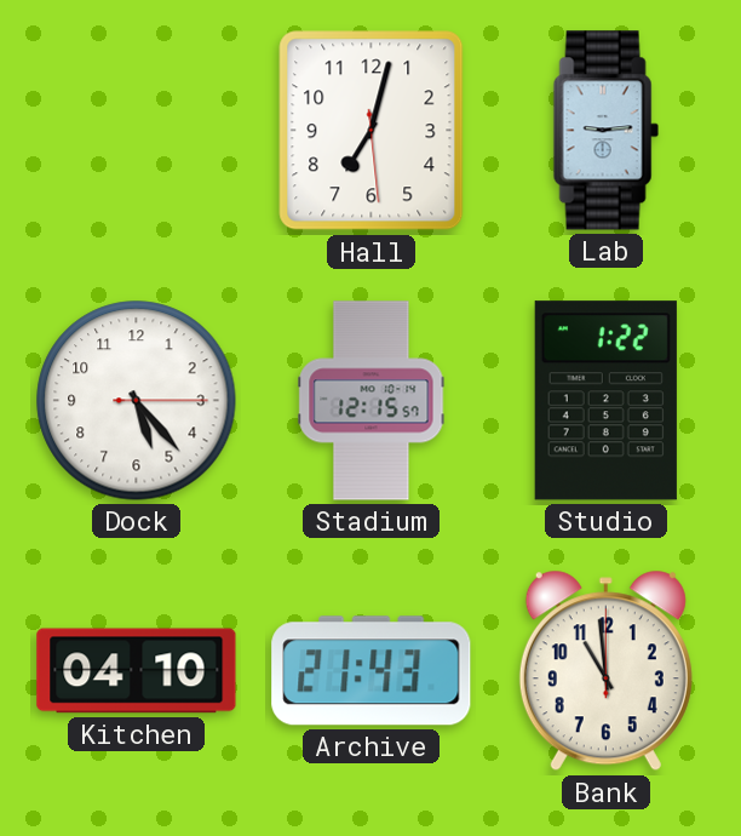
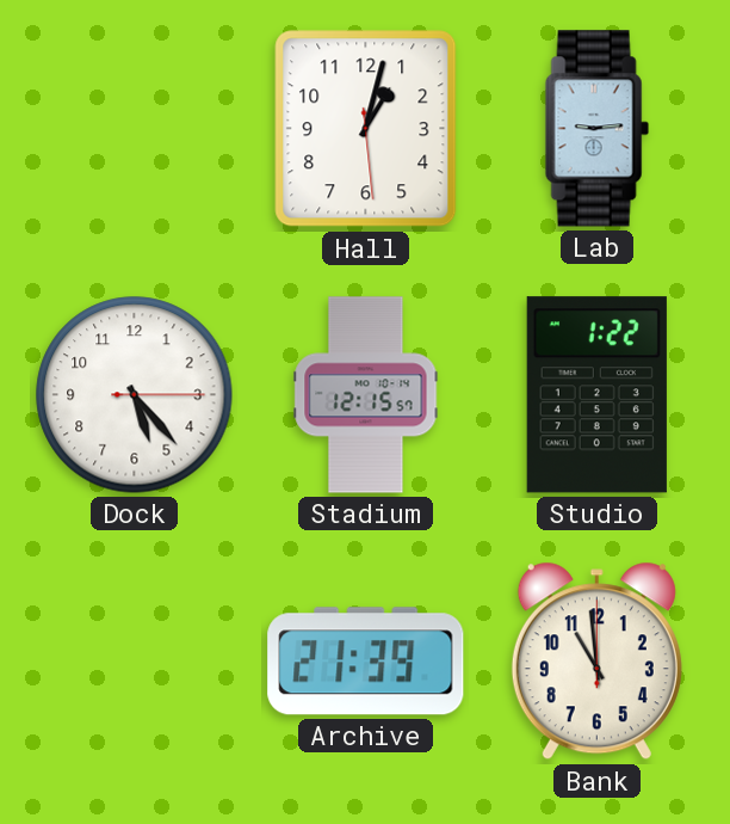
Hall: 7:02 -> 1:02
Kitchen: 04:10 -> none
Archive: 21:43 -> 21:39
